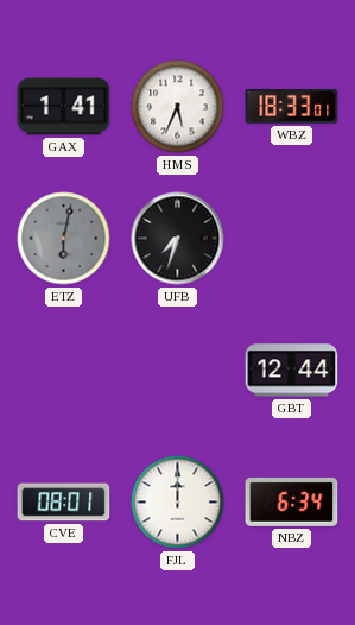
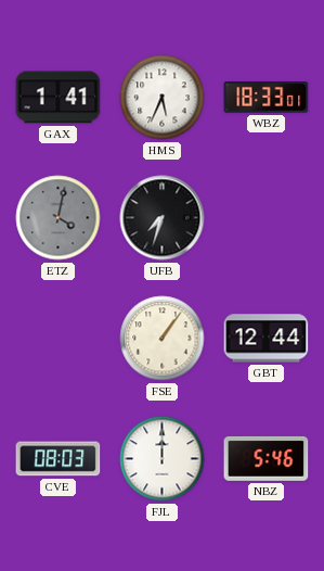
ETZ: 6:02 -> 4:02
FSE: none -> 1:06
CVE: 08:01 -> 08:03
NBZ: 6:34 -> 5:46
